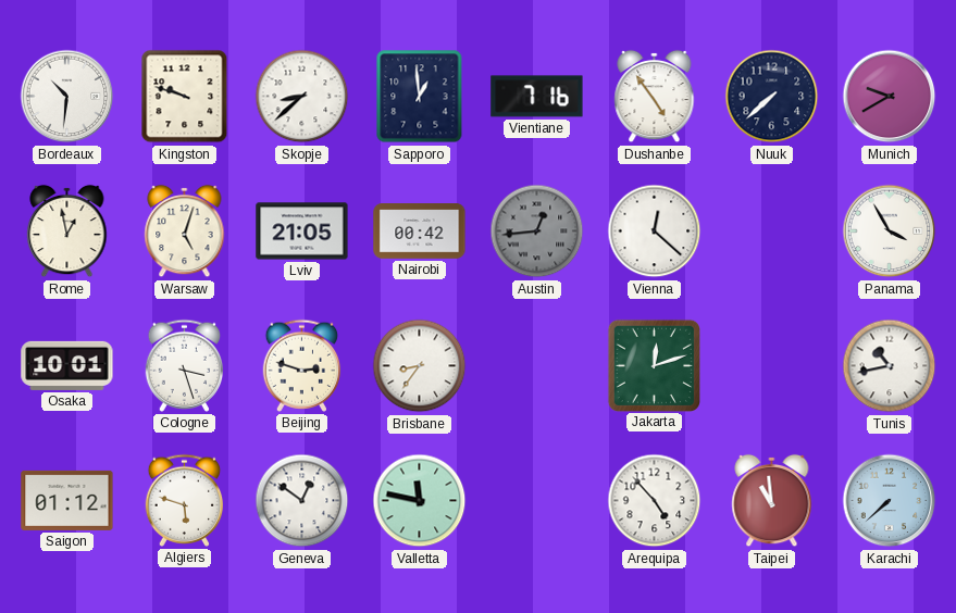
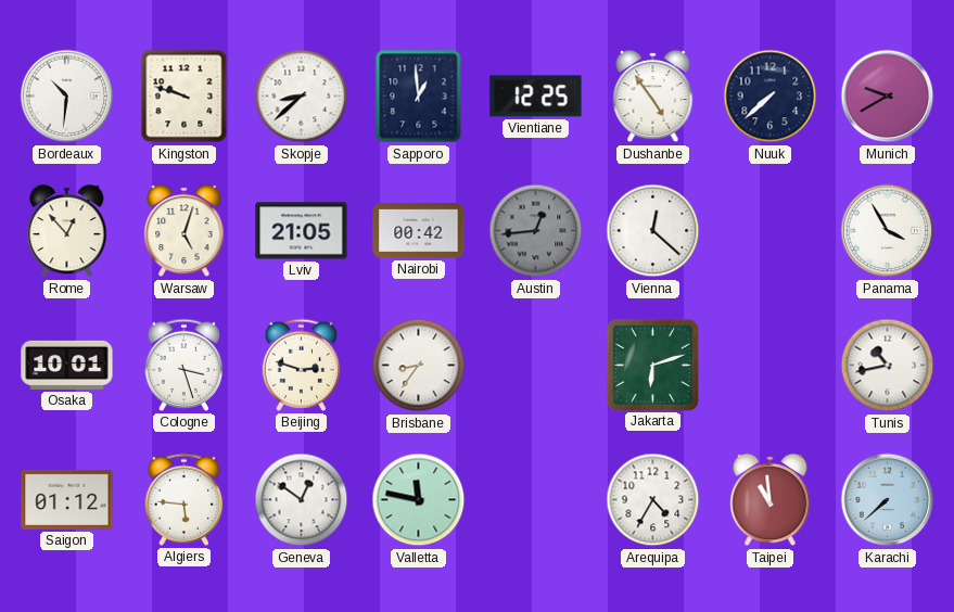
Vientiane: 7:16 -> 12:25
Rome: 12:58 -> 12:53
Jakarta: 12:12 -> 6:12
Algiers: 5:48 -> 5:46
Arequipa: 4:53 -> 4:35
